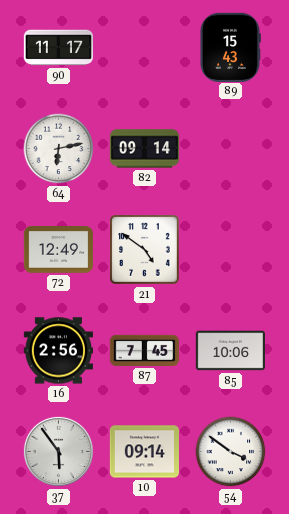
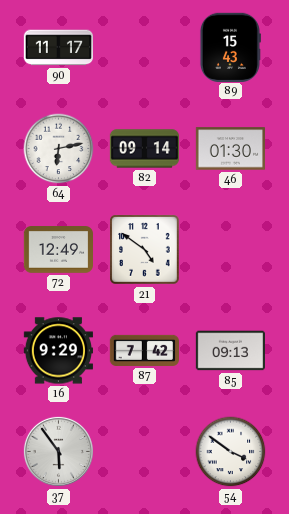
46: none -> 01:30
16: 2:56 -> 9:29
87: 7:45 -> 7:42
85: 10:06 -> 09:13
10: 09:14 -> none
